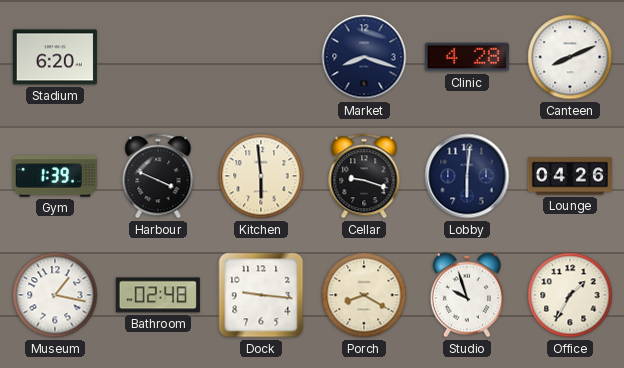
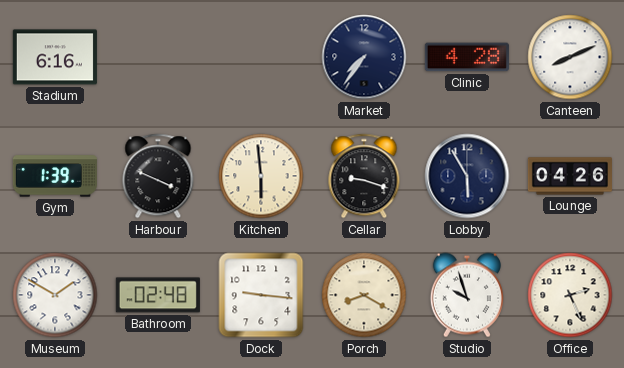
Stadium: 6:20 -> 6:16
Market: 8:18 -> 7:36
Lobby: 6:01 -> 5:55
Museum: 1:17 -> 1:50
Office: 1:35 -> 2:26
